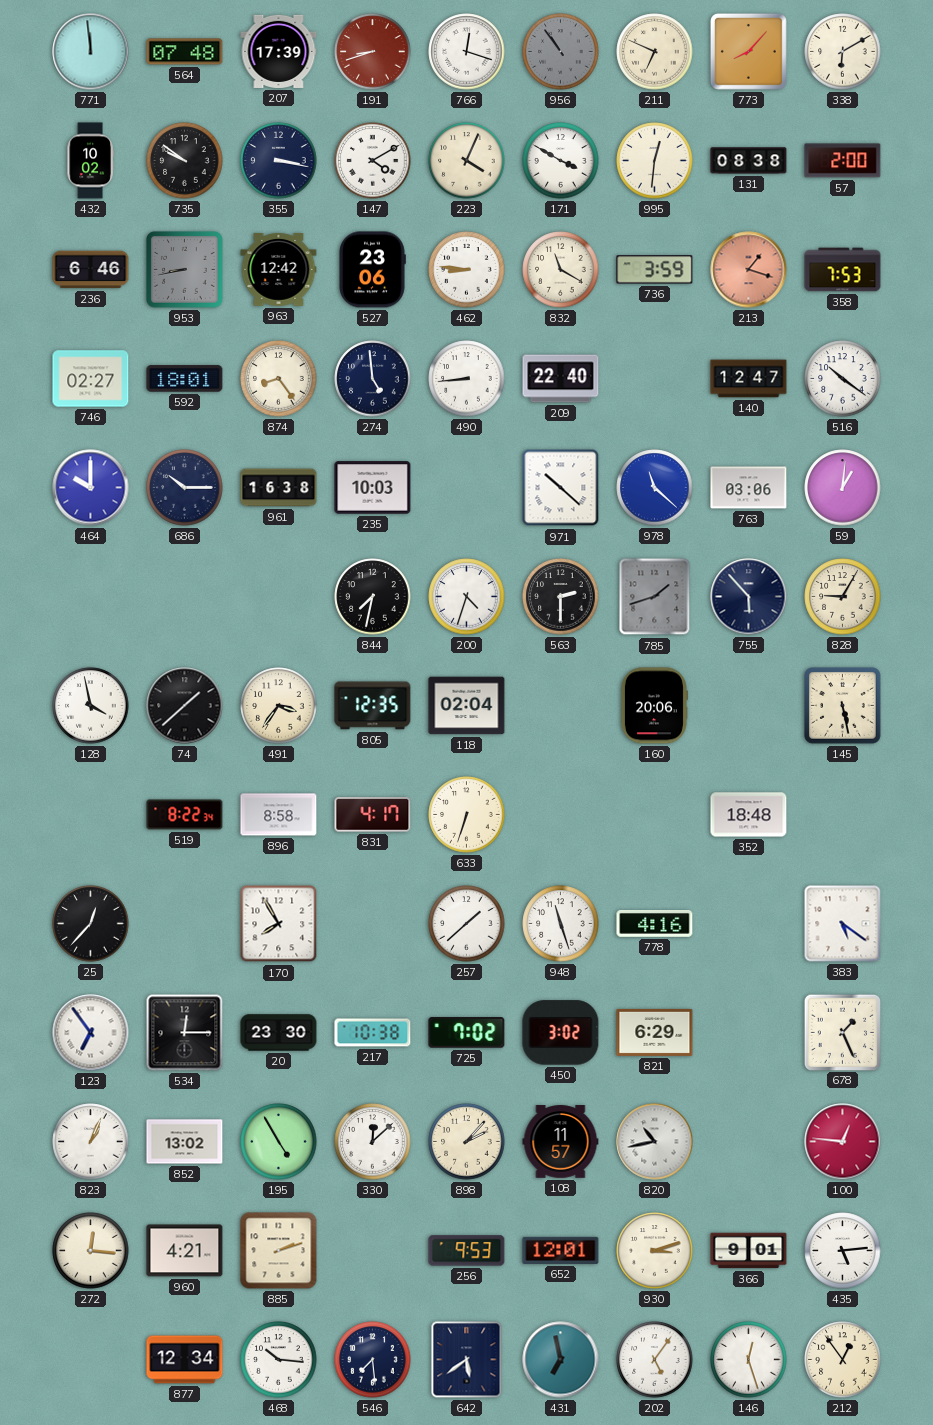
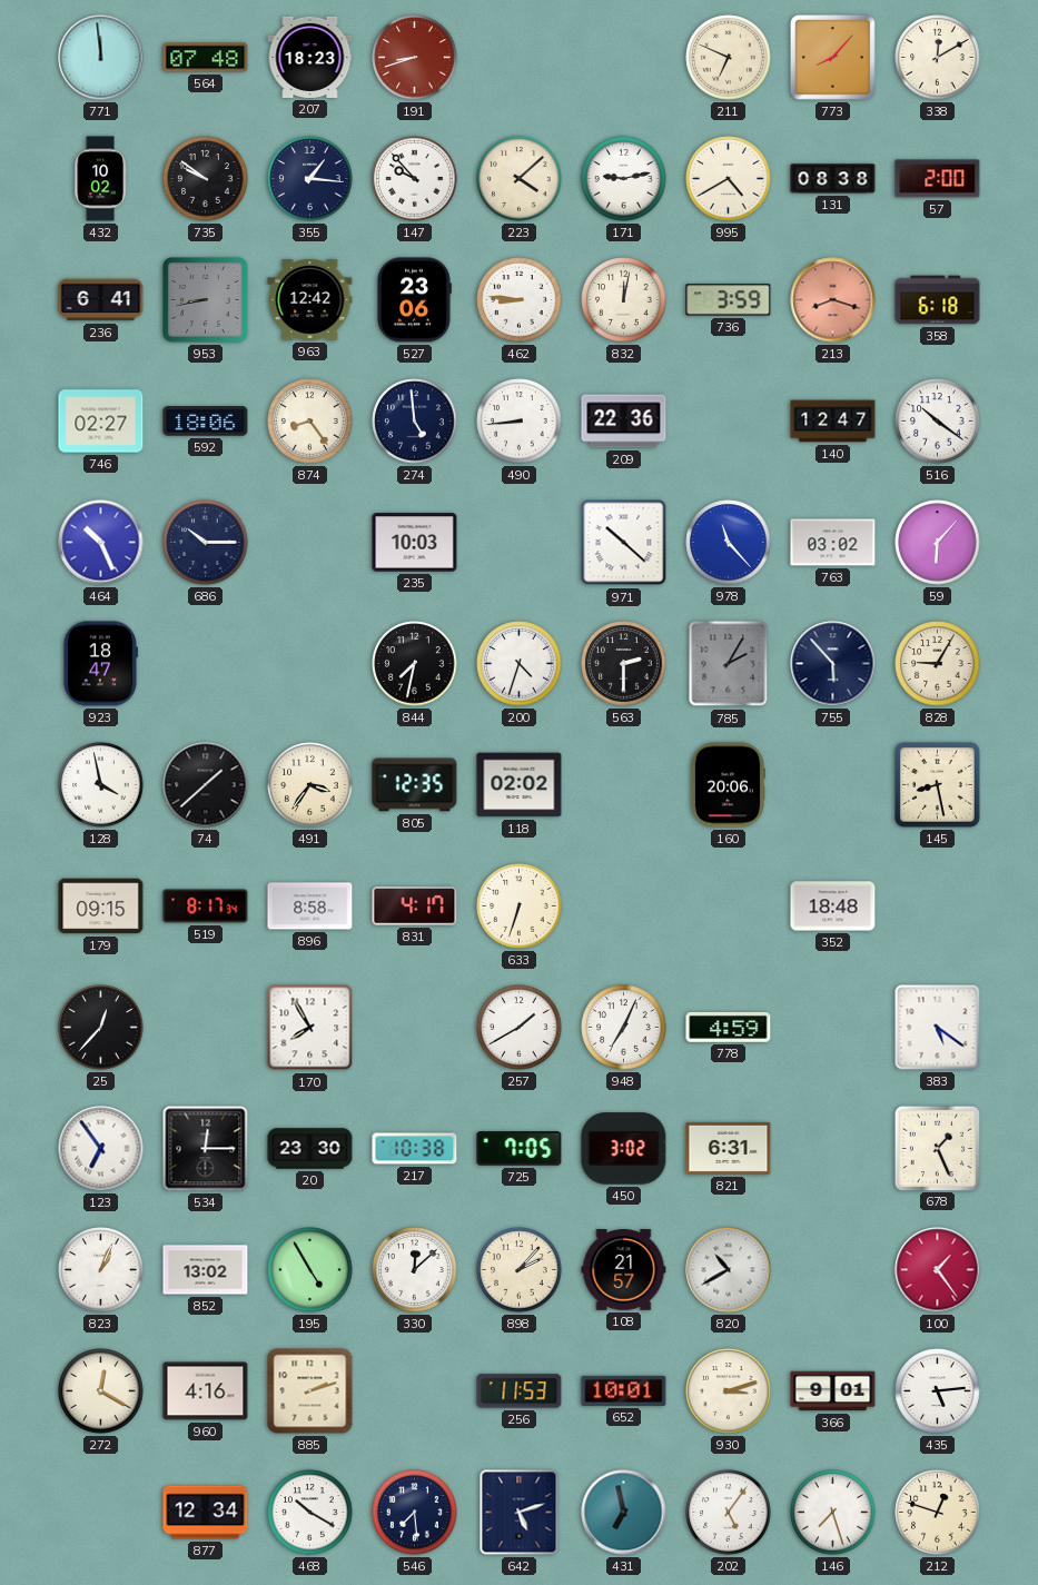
207: 17:39 -> 18:23
766: 12:18 -> none
956: 10:54 -> none
338: 6:10 -> 12:10
355: 3:17 -> 1:16
147: 4:10 -> 9:53
223: 4:04 -> 4:08
171: 3:50 -> 9:13
995: 12:31 -> 4:40
236: 6:46 -> 6:41
832: 11:20 -> 12:02
213: 1:18 -> 8:18
358: 7:53 -> 6:18
592: 18:01 -> 18:06
209: 22:40 -> 22:36
464: 10:00 -> 10:26
961: 16:38 -> none
978: 11:22 -> 11:23
763: 03:06 -> 03:02
59: 1:01 -> 6:07
923: none -> 18:47
785: 1:42 -> 2:05
118: 02:04 -> 02:02
145: 5:28 -> 8:28
179: none -> 09:15
519: 8:22 -> 8:17
257: 1:38 -> 1:40
948: 11:27 -> 7:04
778: 4:16 -> 4:59
725: 7:02 -> 7:05
821: 6:29 -> 6:31
108: 11:57 -> 21:57
820: 10:43 -> 10:40
100: 12:46 -> 1:24
272: 12:16 -> 12:20
960: 4:21 -> 4:16
256: 9:53 -> 11:53
652: 12:01 -> 10:01
468: 10:16 -> 10:20
642: 5:39 -> 5:12
146: 12:27 -> 7:27
212: 12:54 -> 12:48
